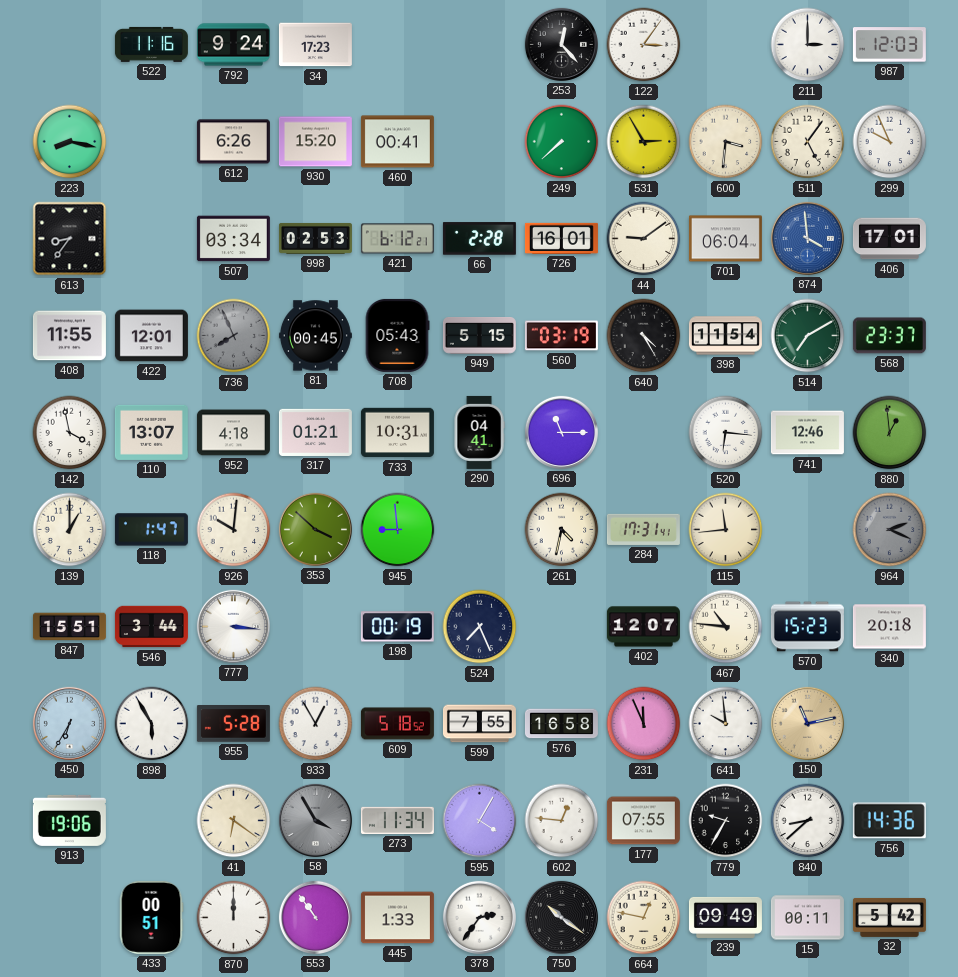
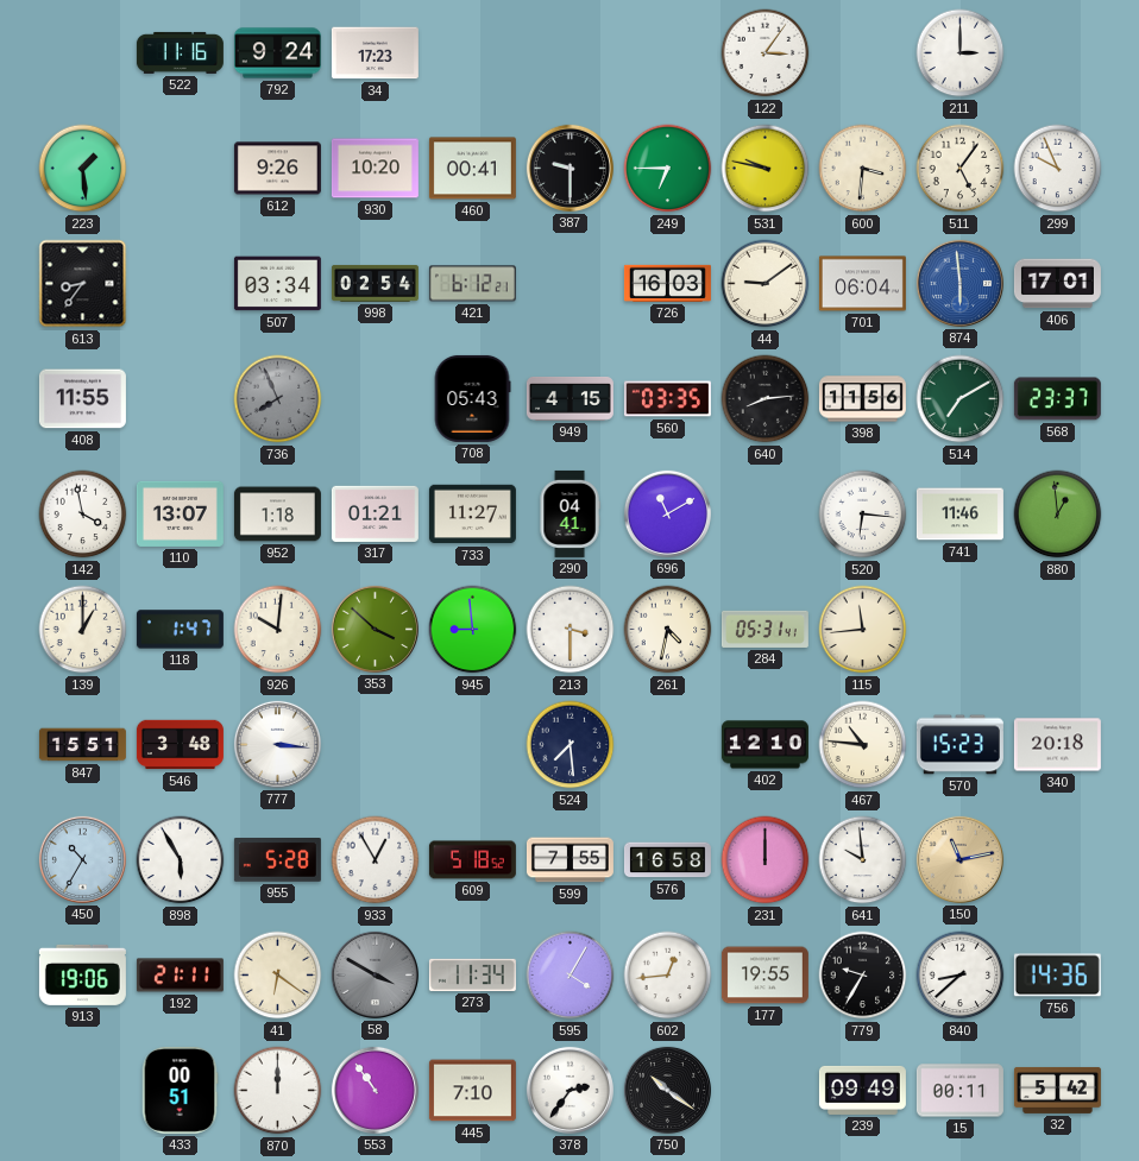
253: 12:23 -> none
987: 12:03 -> none
223: 8:17 -> 1:29
612: 6:26 -> 9:26
930: 15:20 -> 10:20
387: none -> 9:30
249: 7:38 -> 6:45
531: 2:55 -> 9:47
998: 02:53 -> 02:54
66: 2:28 -> none
726: 16:01 -> 16:03
874: 3:59 -> 5:59
422: 12:01 -> none
81: 00:45 -> none
949: 5:15 -> 4:15
560: 03:19 -> 03:35
640: 4:25 -> 8:14
398: 11:54 -> 11:56
952: 4:18 -> 1:18
733: 10:31 -> 11:27
696: 11:15 -> 11:10
741: 12:46 -> 11:46
213: none -> 3:30
284: 17:31 -> 05:31
964: 2:19 -> none
546: 3:44 -> 3:48
198: 00:19 -> none
524: 7:26 -> 7:29
402: 12:07 -> 12:10
450: 6:35 -> 10:35
231: 11:56 -> 12:00
192: none -> 21:11
58: 3:55 -> 3:50
602: 12:46 -> 12:44
177: 07:55 -> 19:55
445: 1:33 -> 7:10
664: 12:47 -> none
